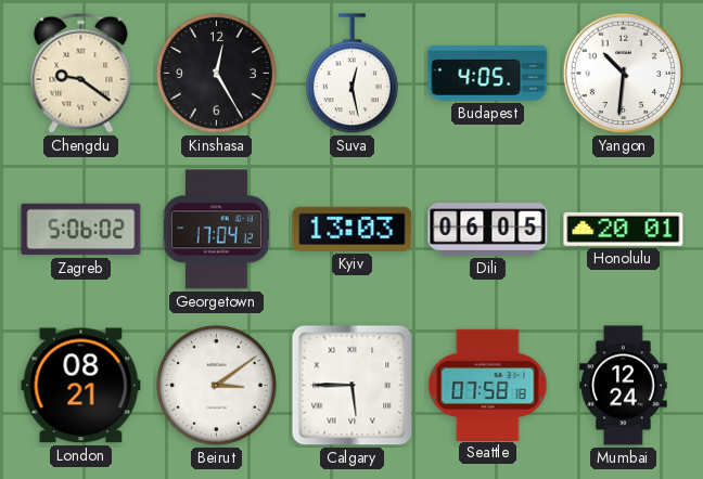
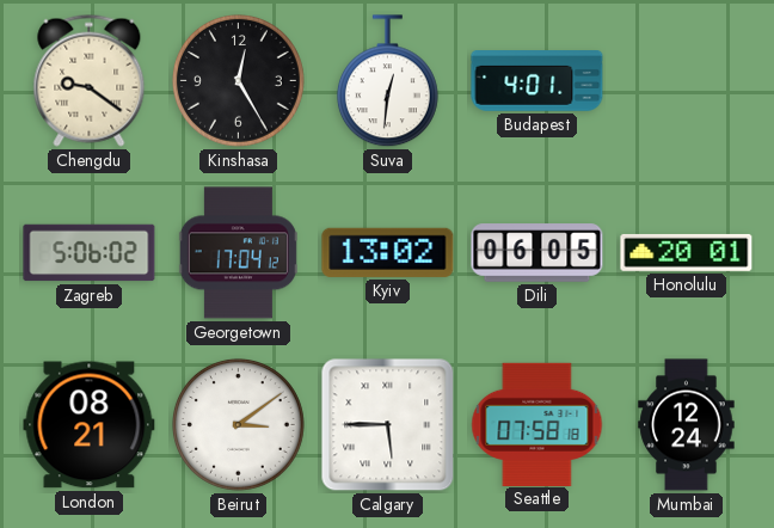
Suva: 12:28 -> 12:31
Budapest: 4:05 -> 4:01
Yangon: 10:31 -> none
Kyiv: 13:03 -> 13:02
